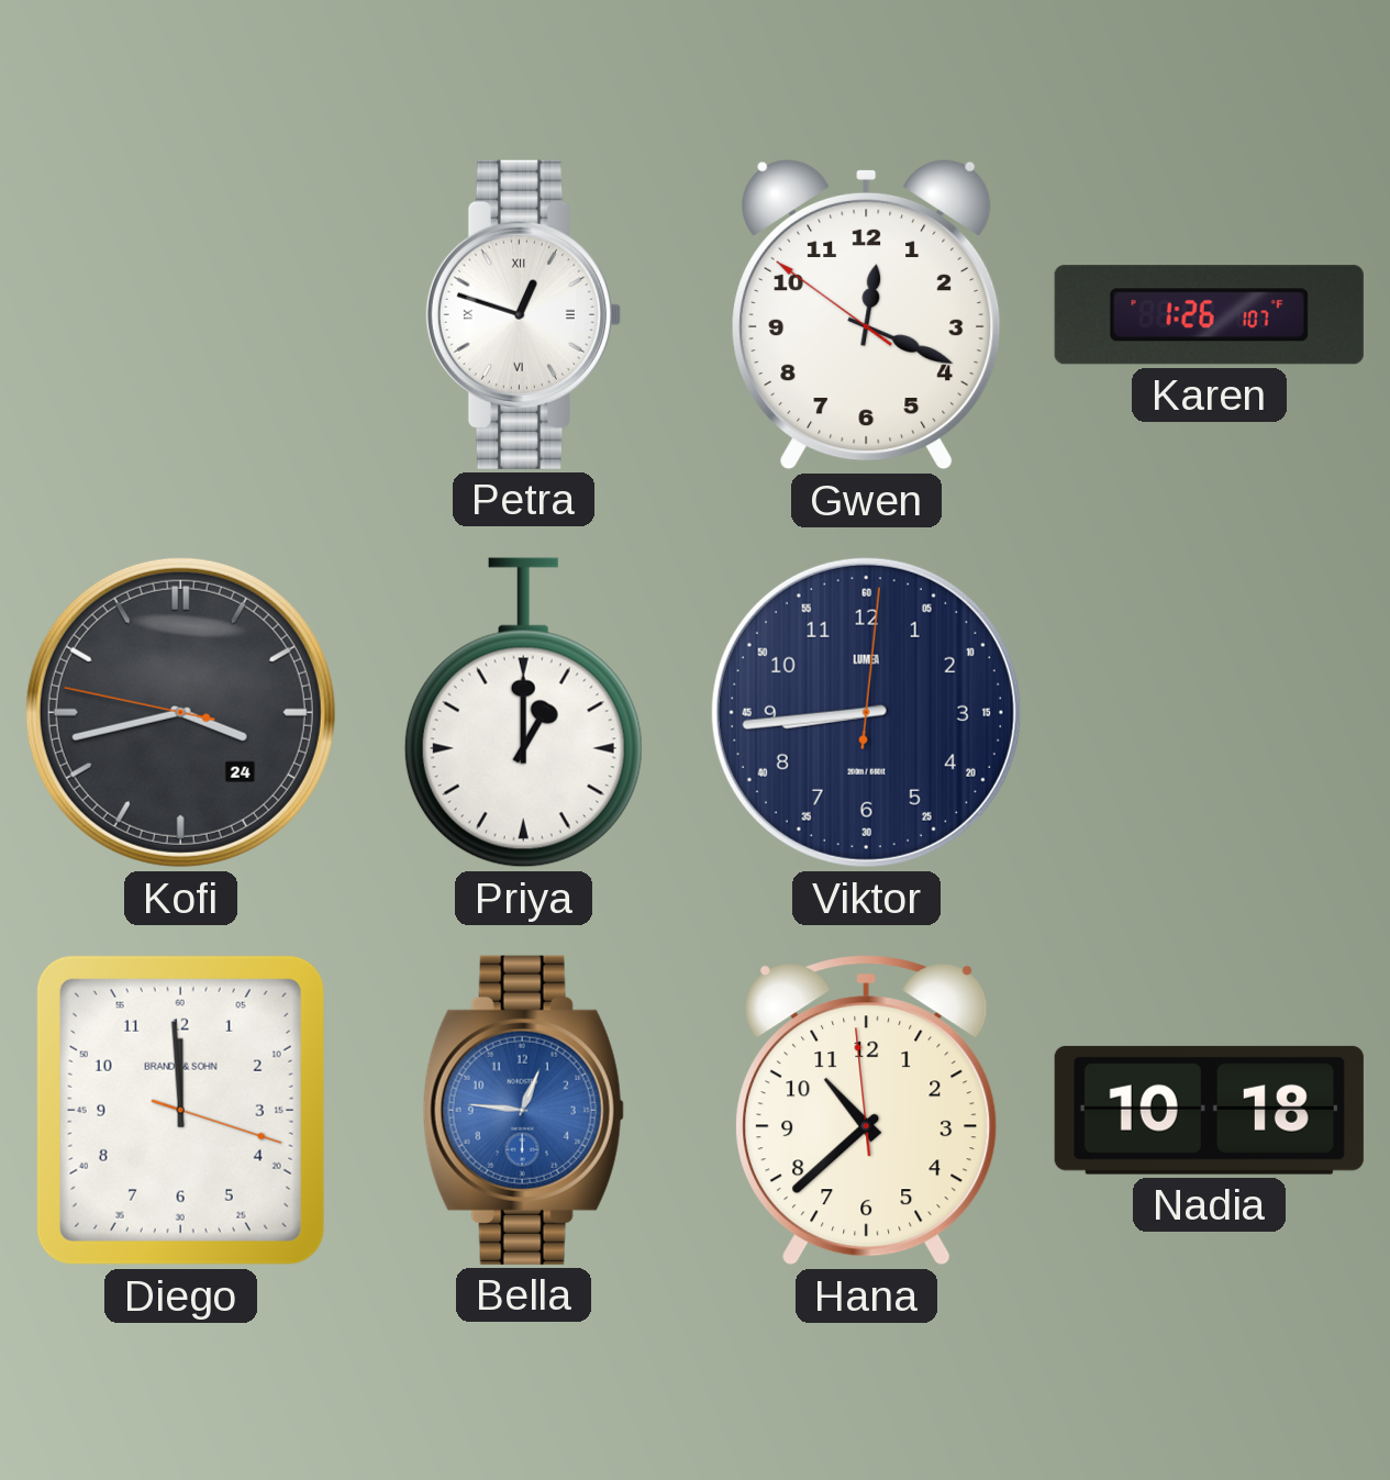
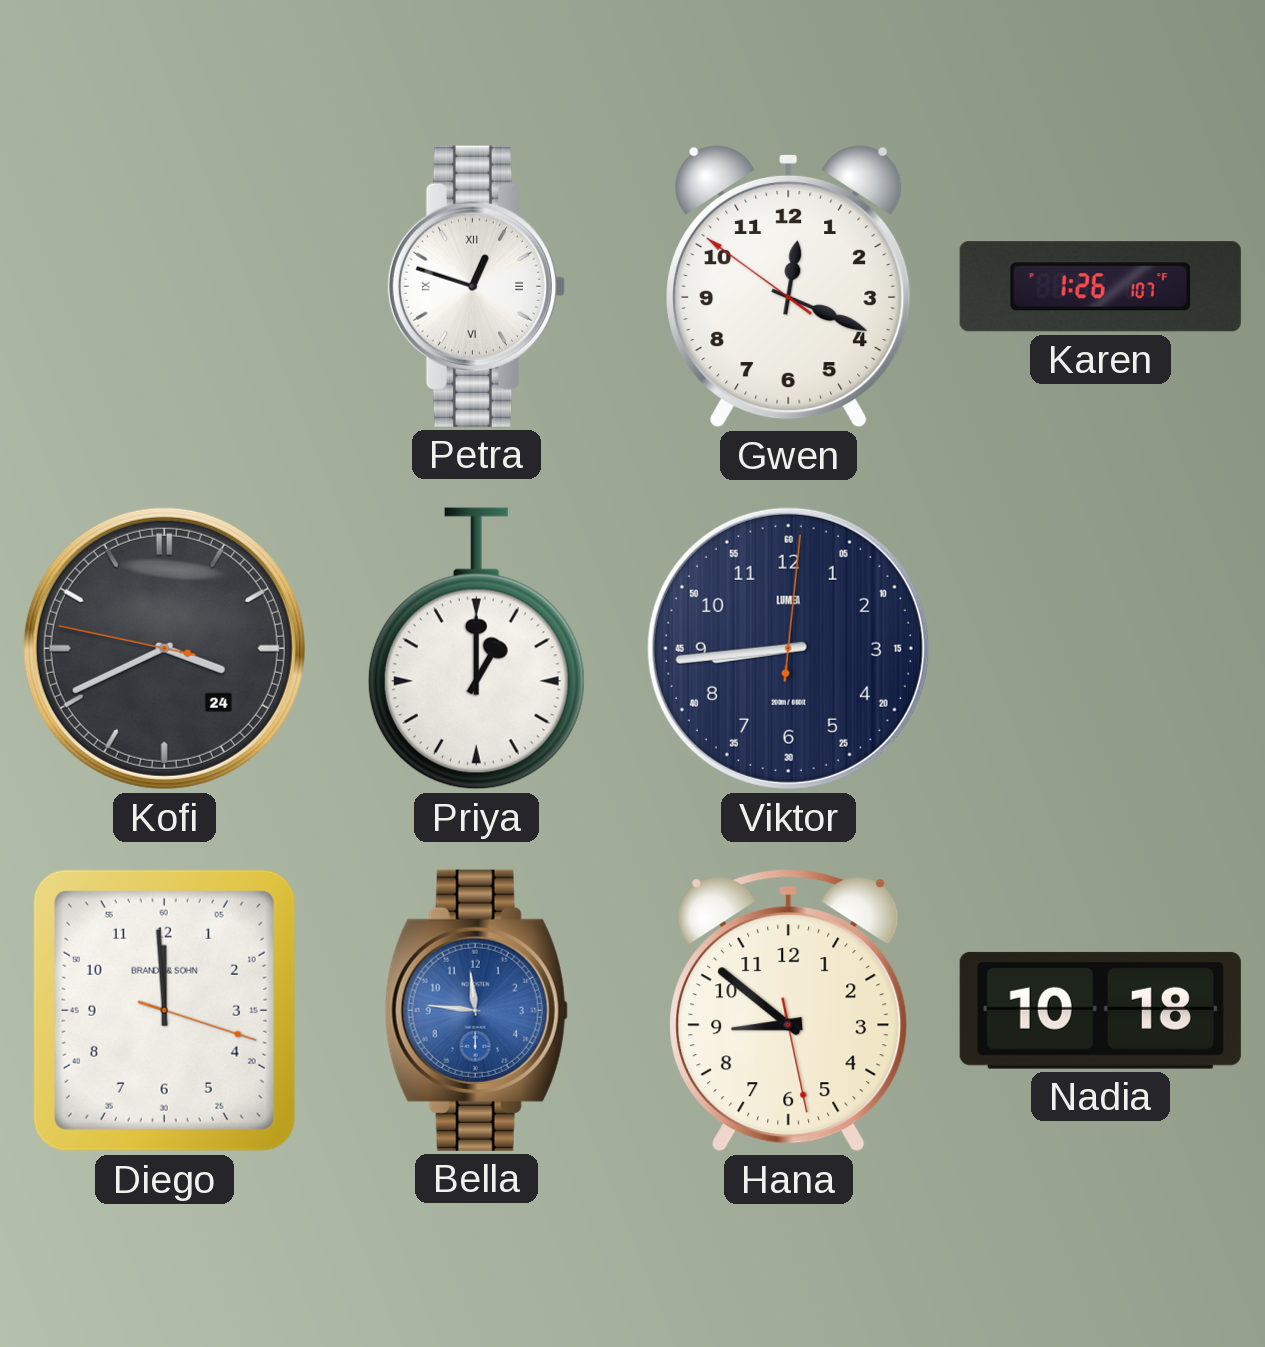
Kofi: 3:42 -> 3:40
Bella: 12:46 -> 11:46
Hana: 10:37 -> 8:51
